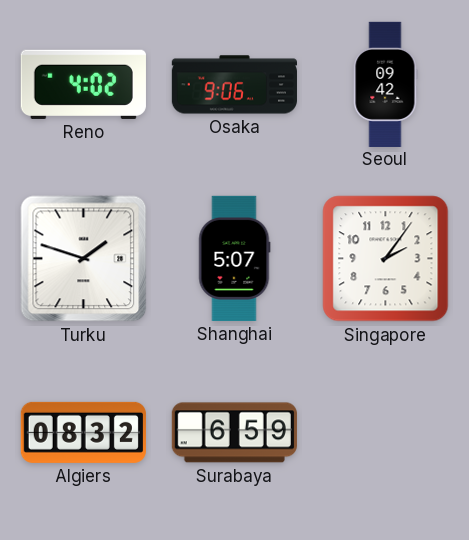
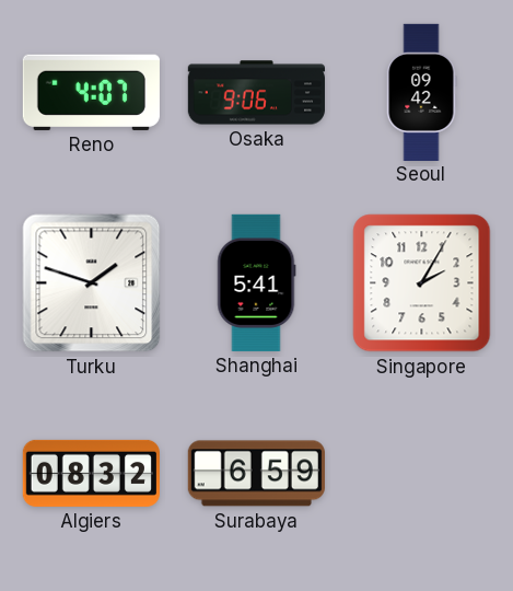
Reno: 4:02 -> 4:07
Shanghai: 5:07 -> 5:41
Singapore: 2:06 -> 2:05
